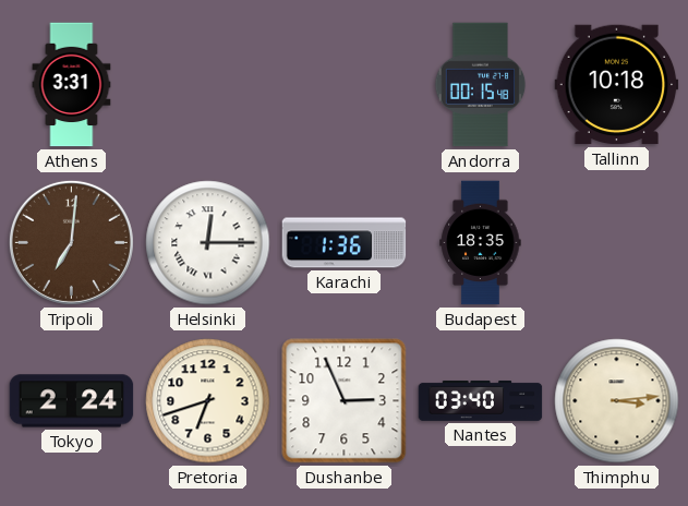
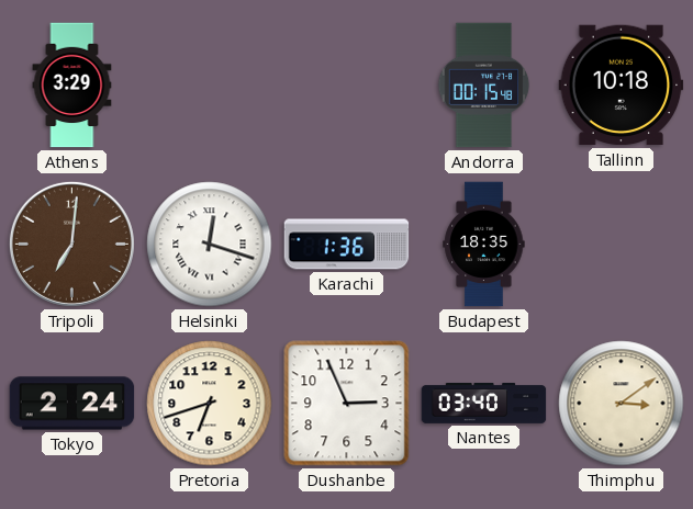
Athens: 3:31 -> 3:29
Helsinki: 12:15 -> 12:18
Thimphu: 3:14 -> 3:09
